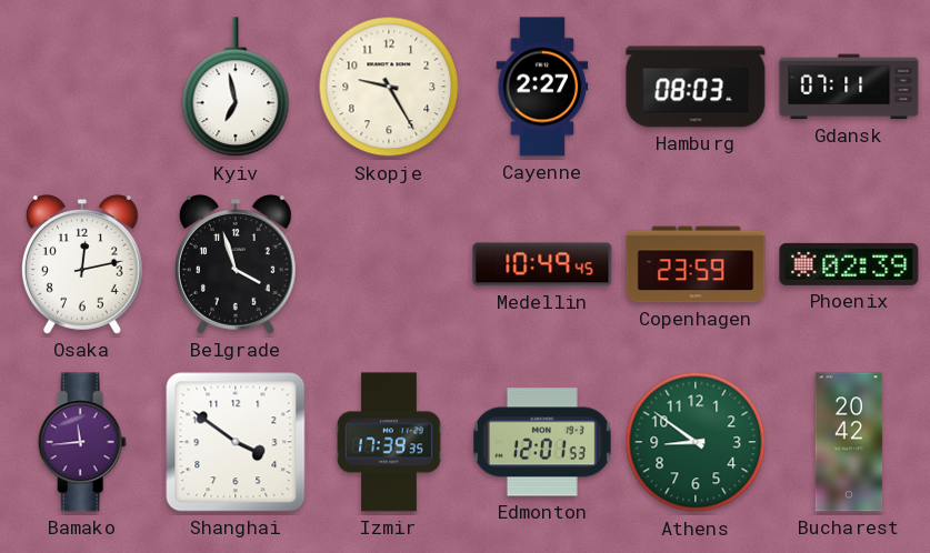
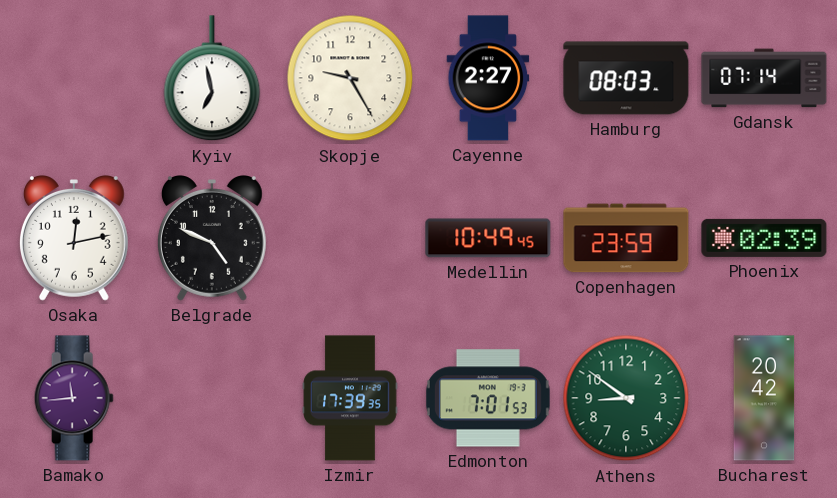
Gdansk: 07:11 -> 07:14
Belgrade: 3:57 -> 4:49
Shanghai: 3:51 -> none
Edmonton: 12:01 -> 7:01
